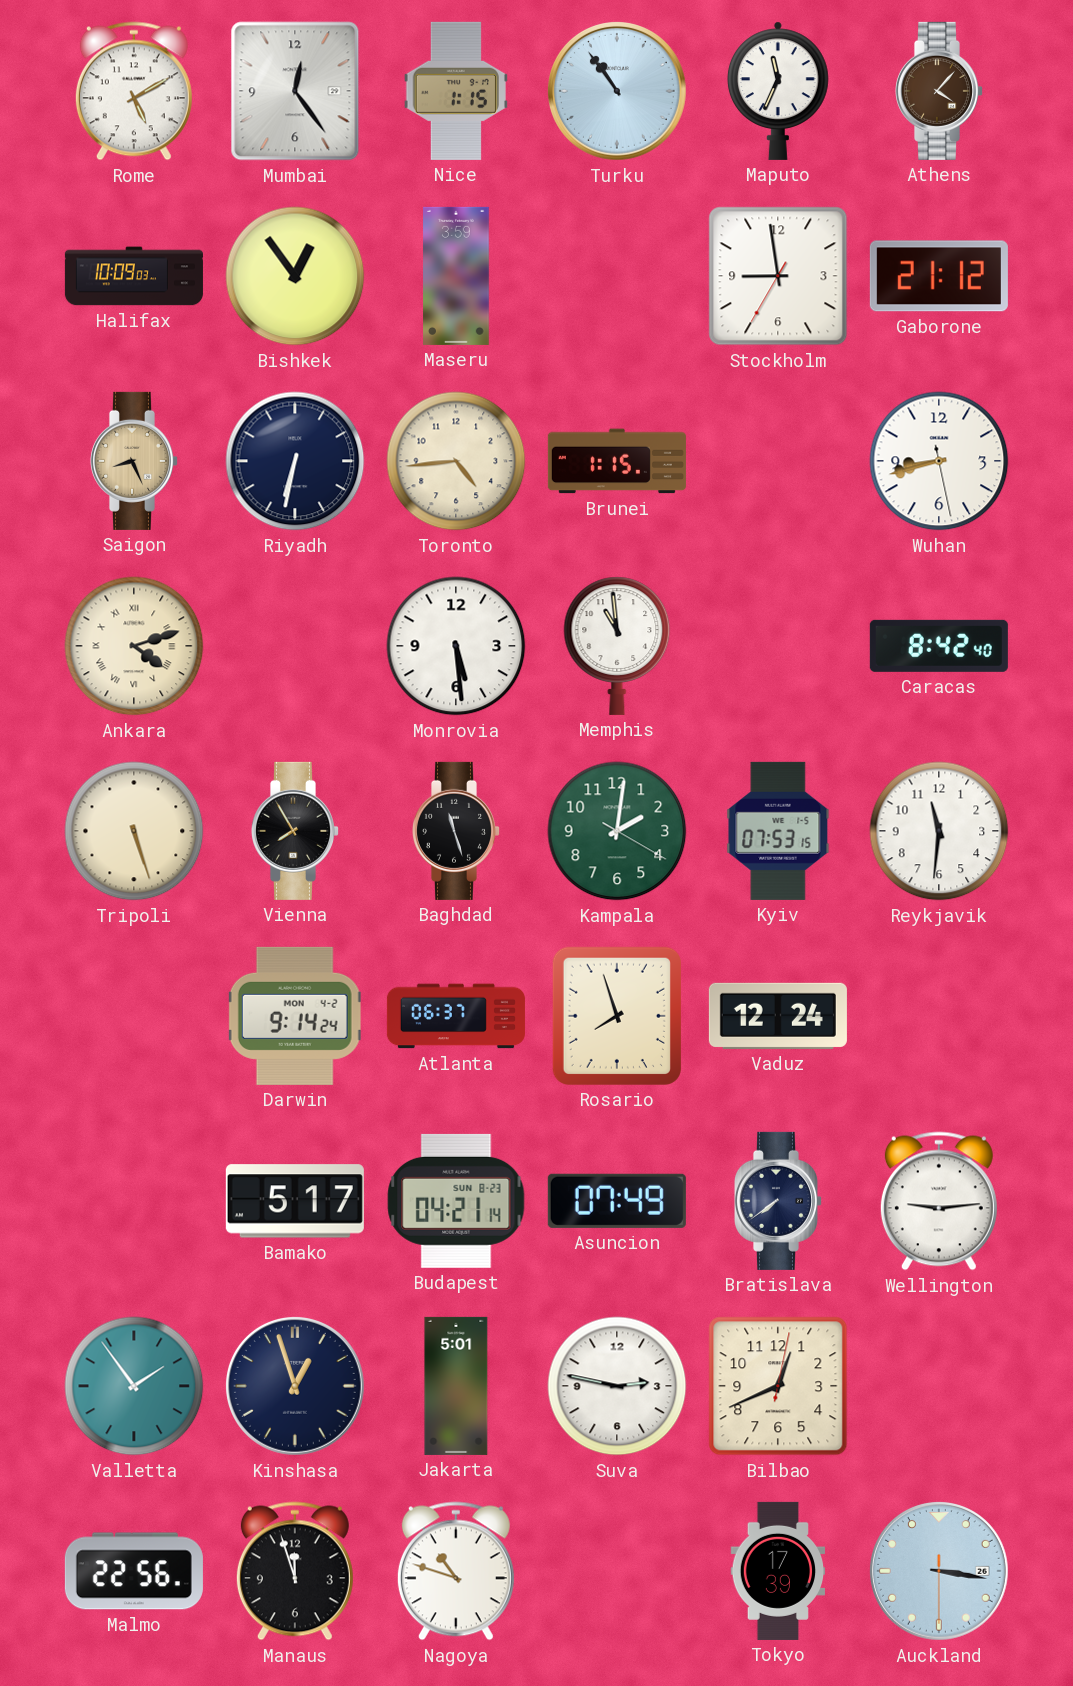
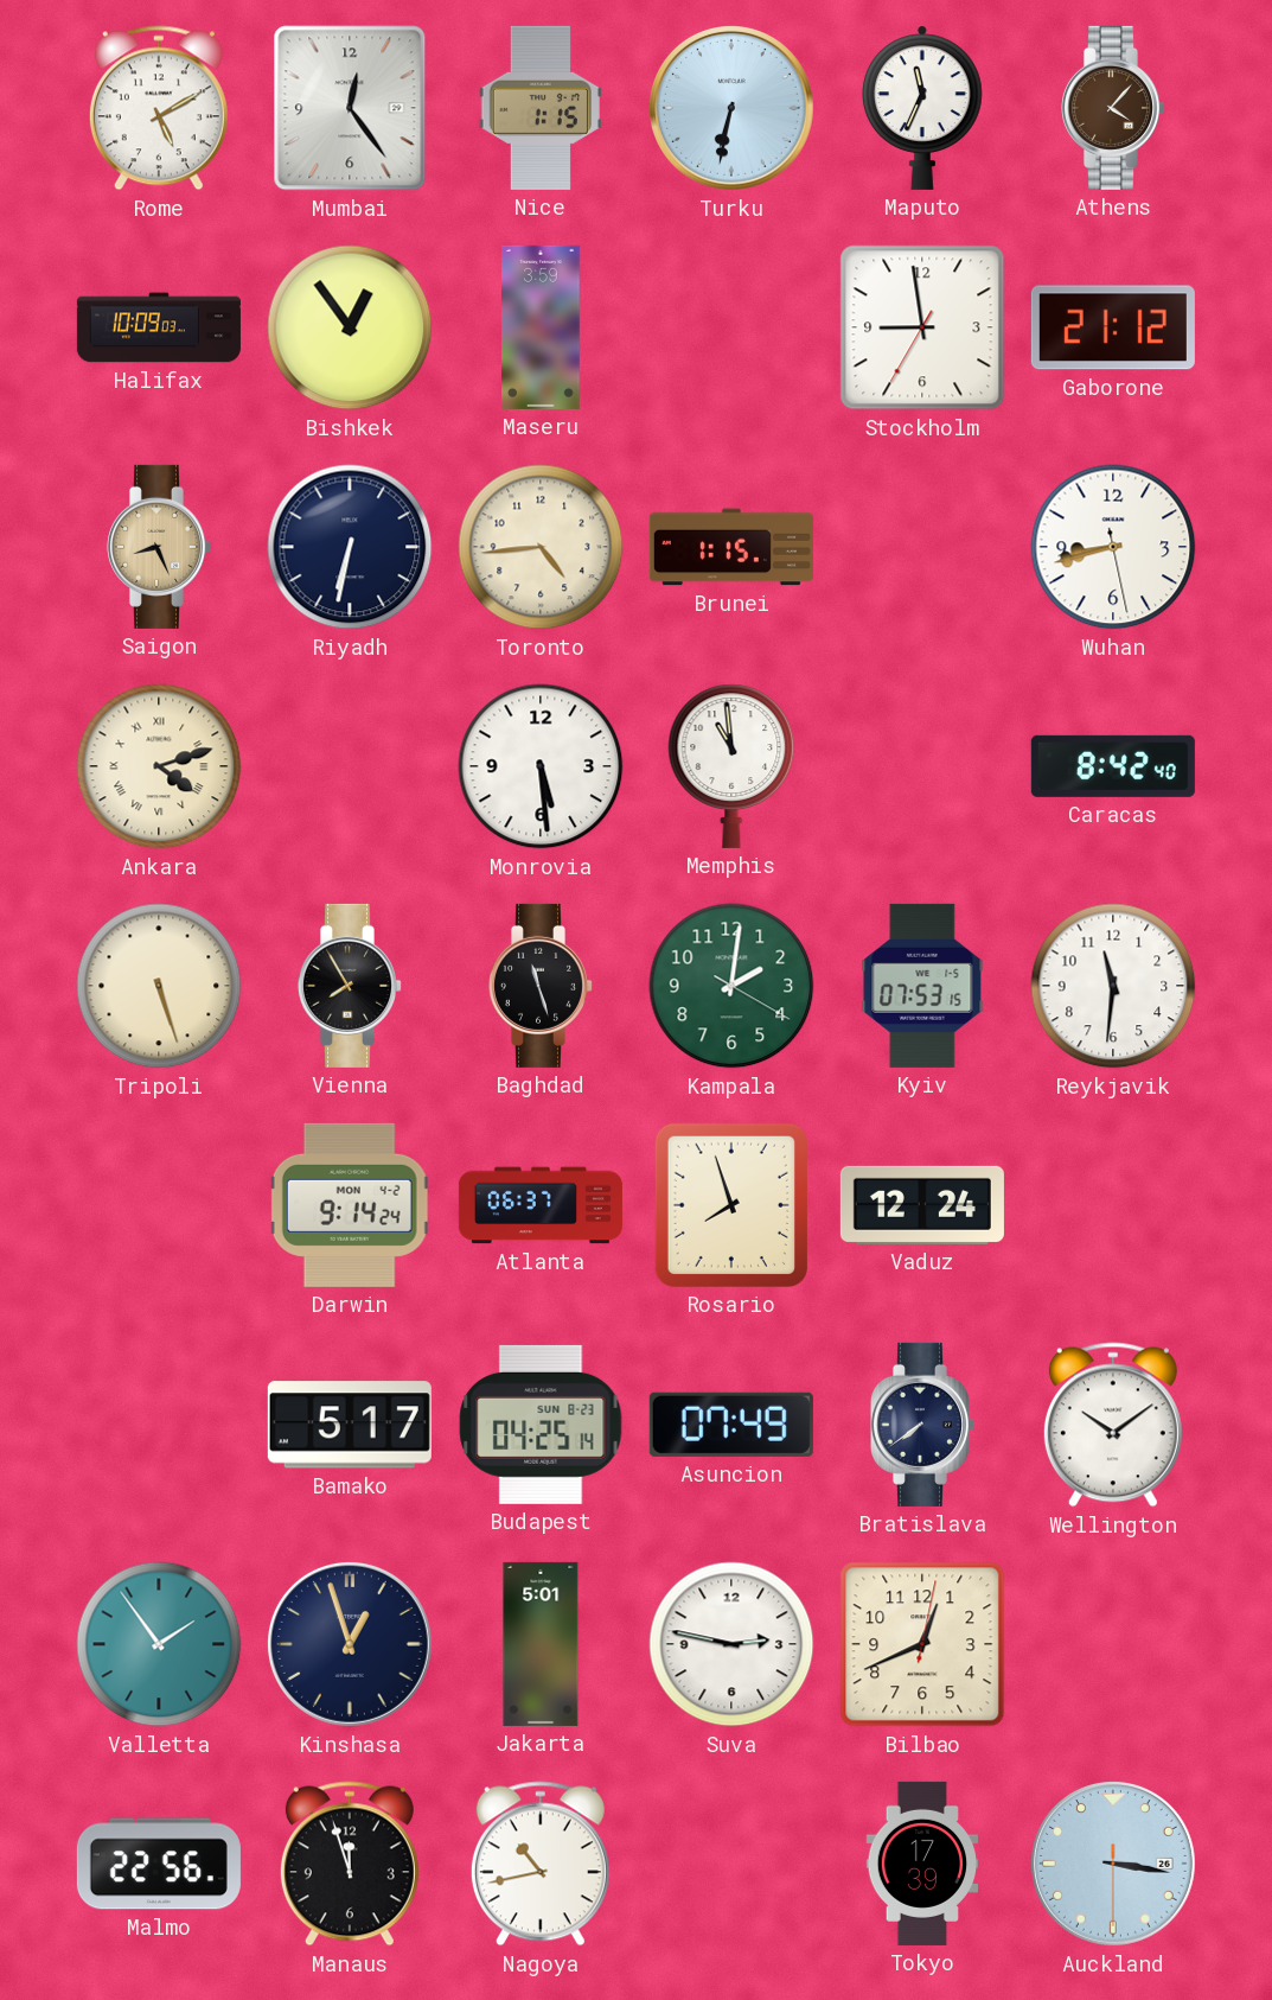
Turku: 10:54 -> 6:32
Budapest: 04:21 -> 04:25
Wellington: 9:14 -> 10:09
Nagoya: 10:48 -> 10:43
